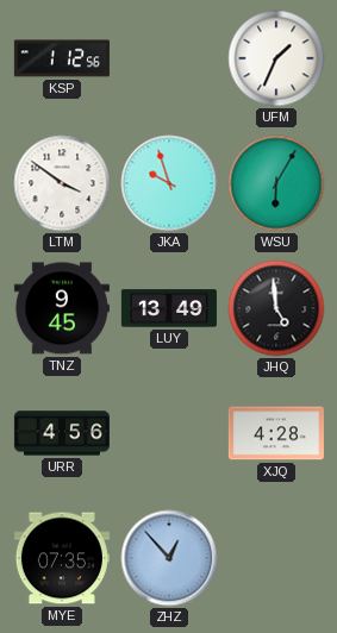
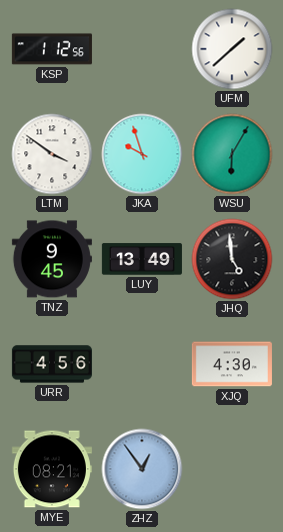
UFM: 1:34 -> 1:38
XJQ: 4:28 -> 4:30
MYE: 07:35 -> 08:21
ZHZ: 12:53 -> 12:54
